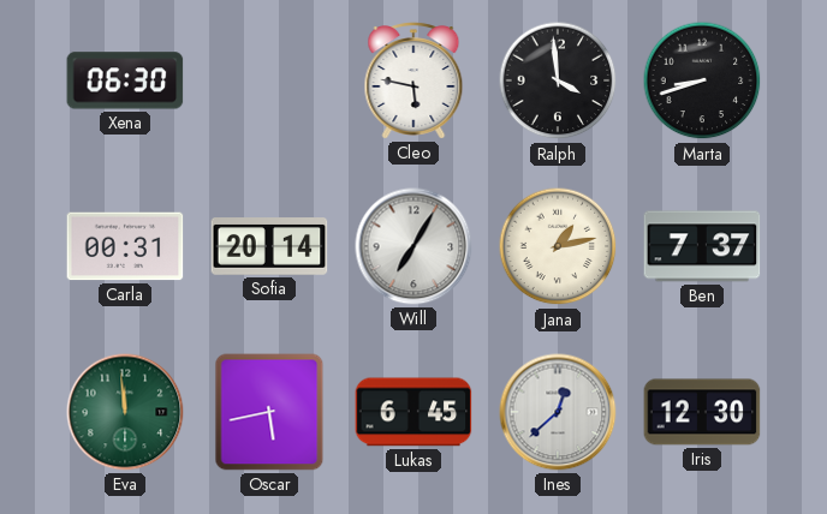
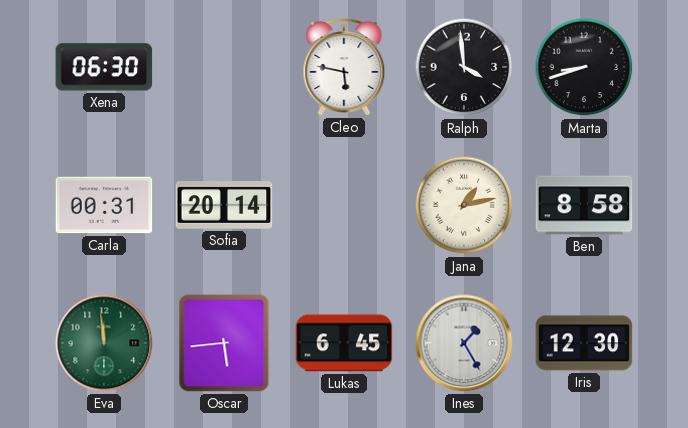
Will: 7:05 -> none
Ben: 7:37 -> 8:58
Oscar: 5:43 -> 5:44
Ines: 12:38 -> 1:25
